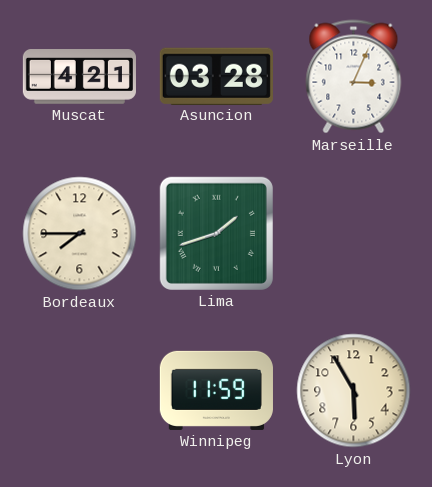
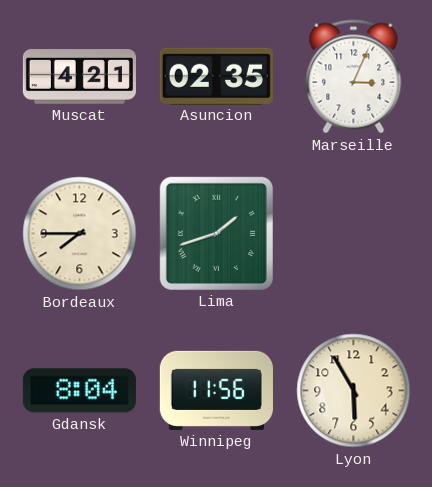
Asuncion: 03:28 -> 02:35
Gdansk: none -> 8:04
Winnipeg: 11:59 -> 11:56
